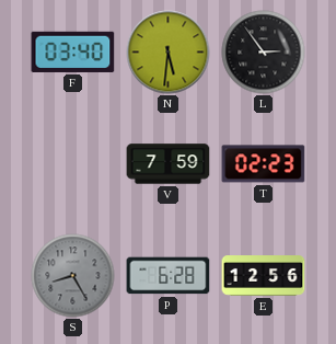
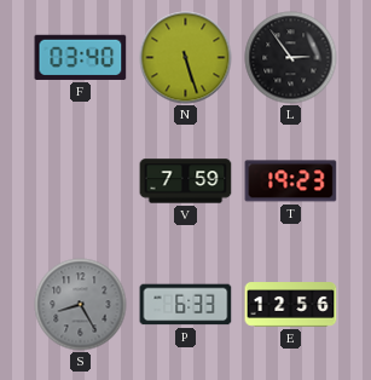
N: 5:31 -> 5:27
T: 02:23 -> 19:23
P: 6:28 -> 6:33
